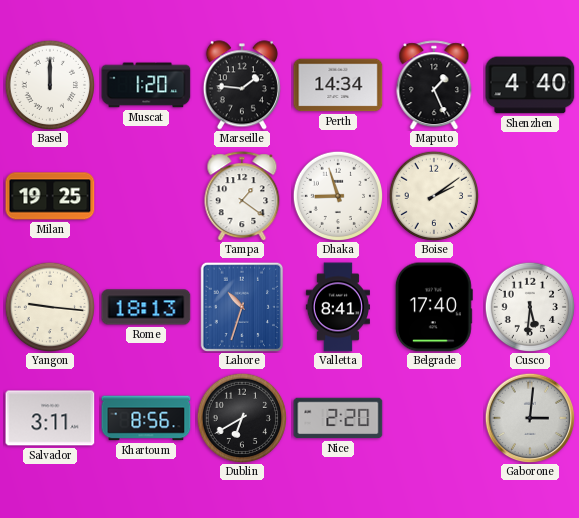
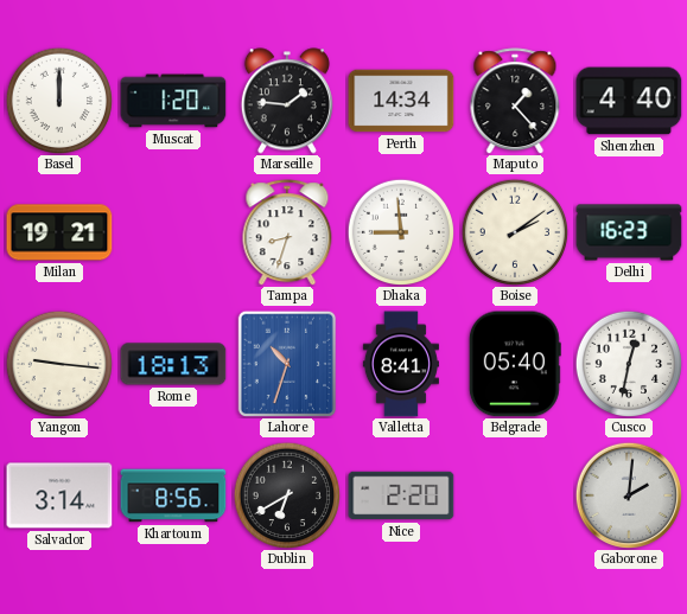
Maputo: 1:26 -> 1:23
Milan: 19:25 -> 19:21
Tampa: 1:21 -> 8:33
Dhaka: 8:57 -> 8:59
Delhi: none -> 16:23
Belgrade: 17:40 -> 05:40
Cusco: 5:31 -> 12:32
Salvador: 3:11 -> 3:14
Gaborone: 3:01 -> 2:01
